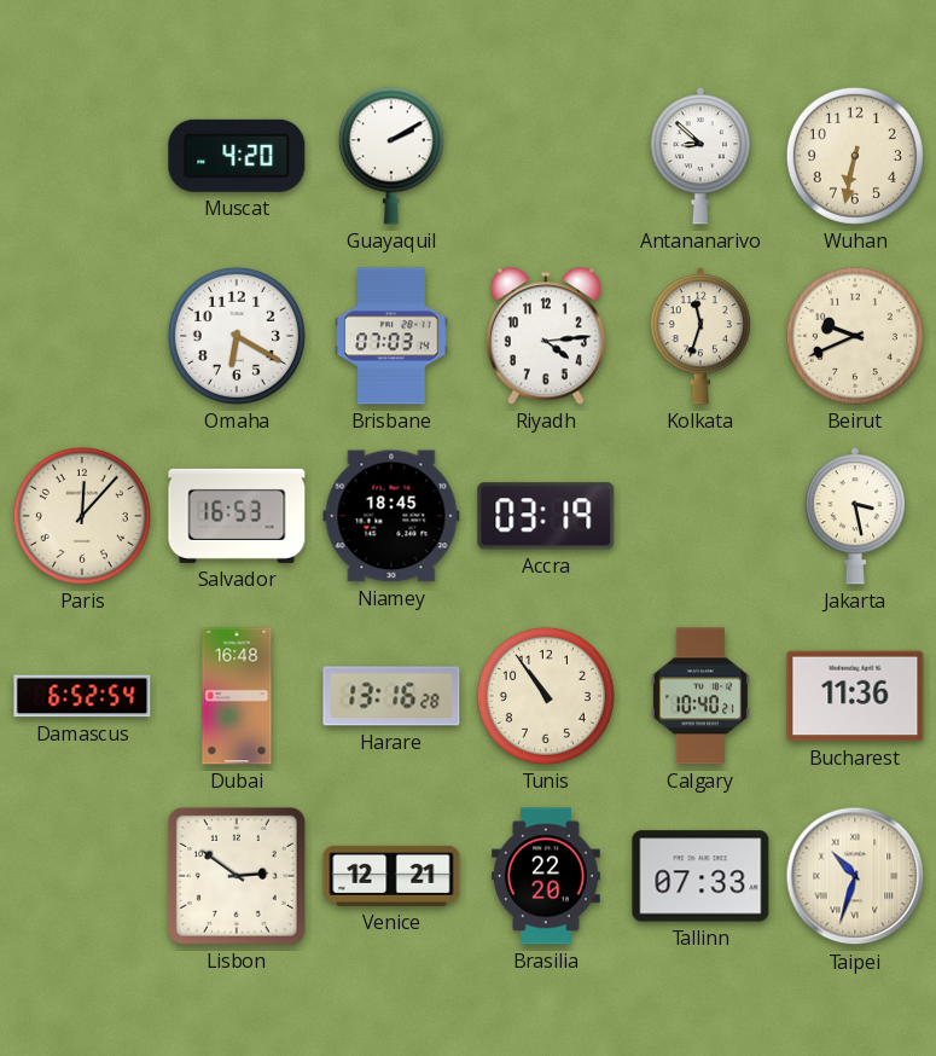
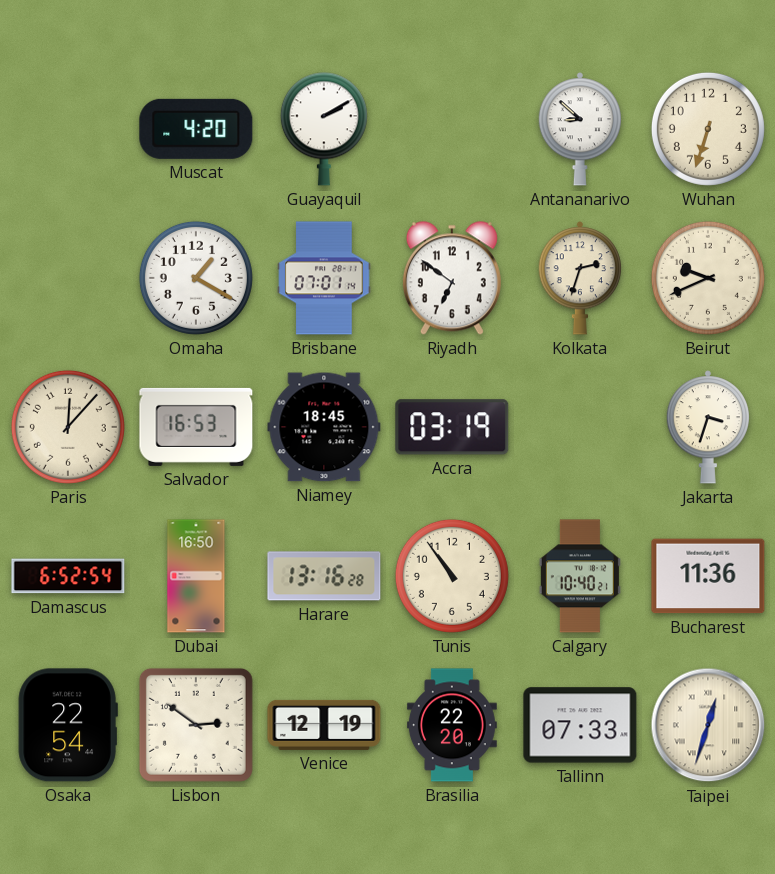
Wuhan: 6:32 -> 6:33
Omaha: 6:20 -> 1:20
Brisbane: 07:03 -> 07:01
Riyadh: 4:14 -> 6:51
Kolkata: 11:33 -> 2:33
Jakarta: 3:28 -> 3:33
Dubai: 16:48 -> 16:50
Osaka: none -> 22:54
Venice: 12:21 -> 12:19
Taipei: 10:33 -> 12:33
